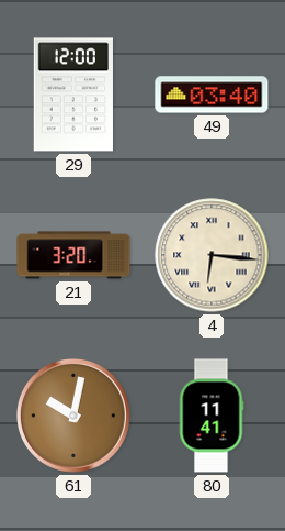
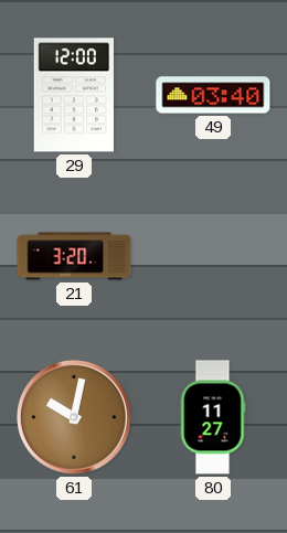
4: 6:16 -> none
80: 11:41 -> 11:27
